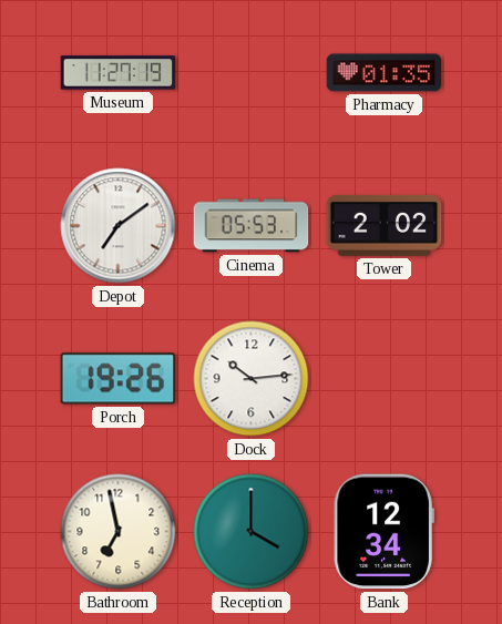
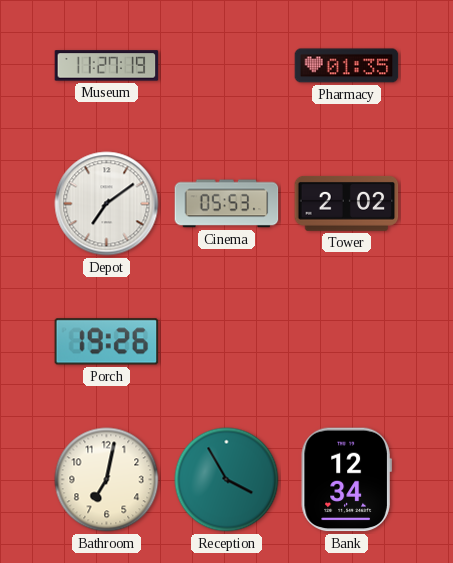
Dock: 10:14 -> none
Bathroom: 6:58 -> 7:02
Reception: 4:00 -> 3:55
